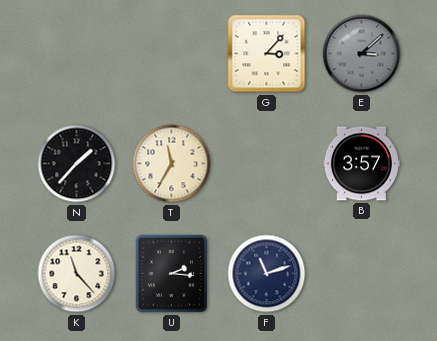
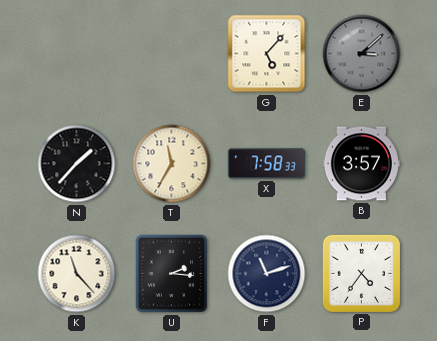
G: 3:07 -> 5:07
X: none -> 7:58
P: none -> 4:36
